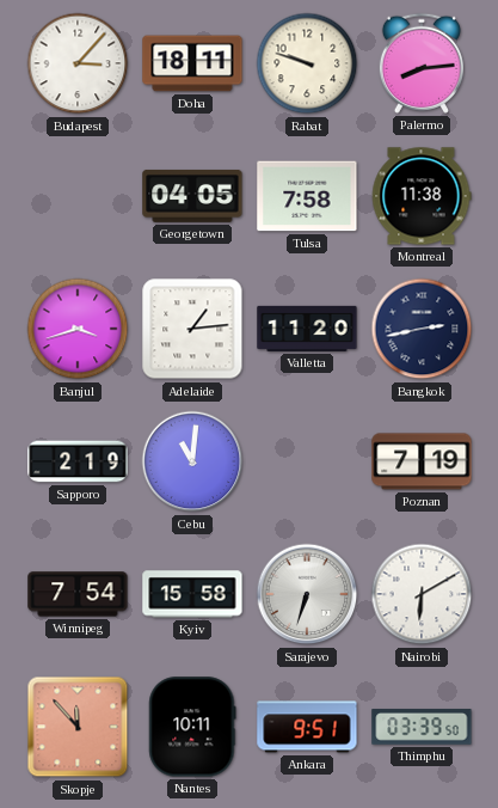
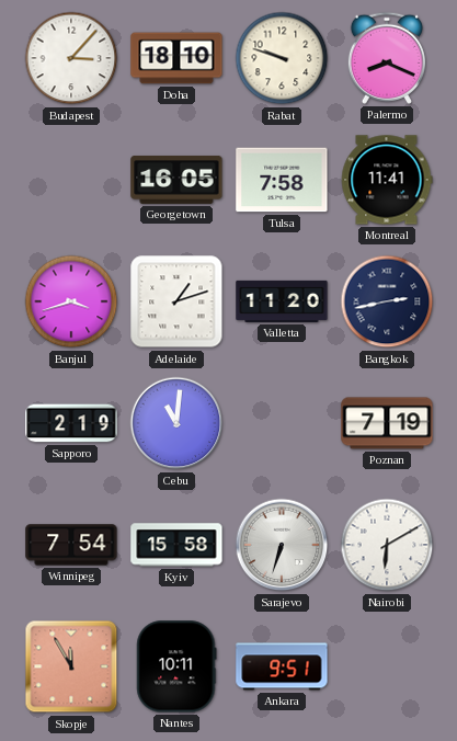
Doha: 18:11 -> 18:10
Palermo: 8:14 -> 8:19
Georgetown: 04:05 -> 16:05
Montreal: 11:38 -> 11:41
Adelaide: 1:14 -> 1:12
Skopje: 11:53 -> 11:55
Thimphu: 03:39 -> none
